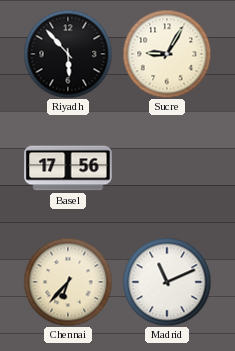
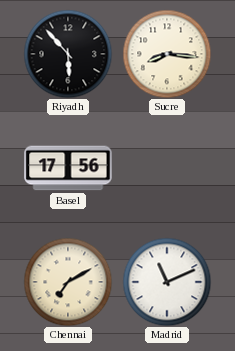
Sucre: 9:05 -> 8:16
Chennai: 6:37 -> 7:10
